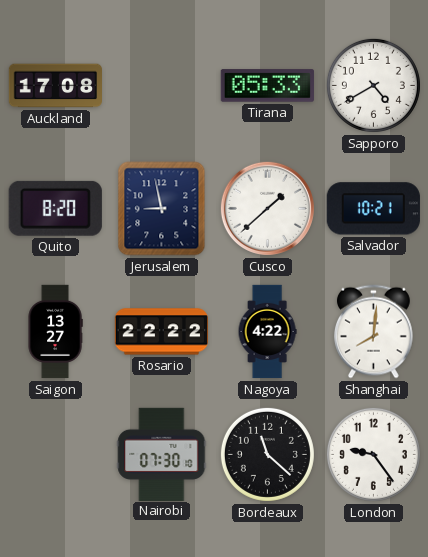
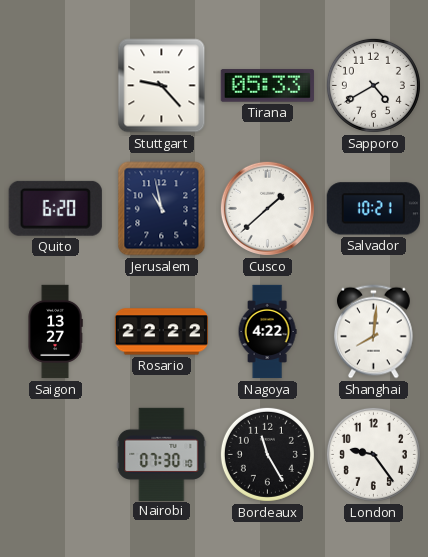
Auckland: 17:08 -> none
Stuttgart: none -> 9:23
Quito: 8:20 -> 6:20
Jerusalem: 8:58 -> 10:58
Bordeaux: 11:22 -> 11:25
